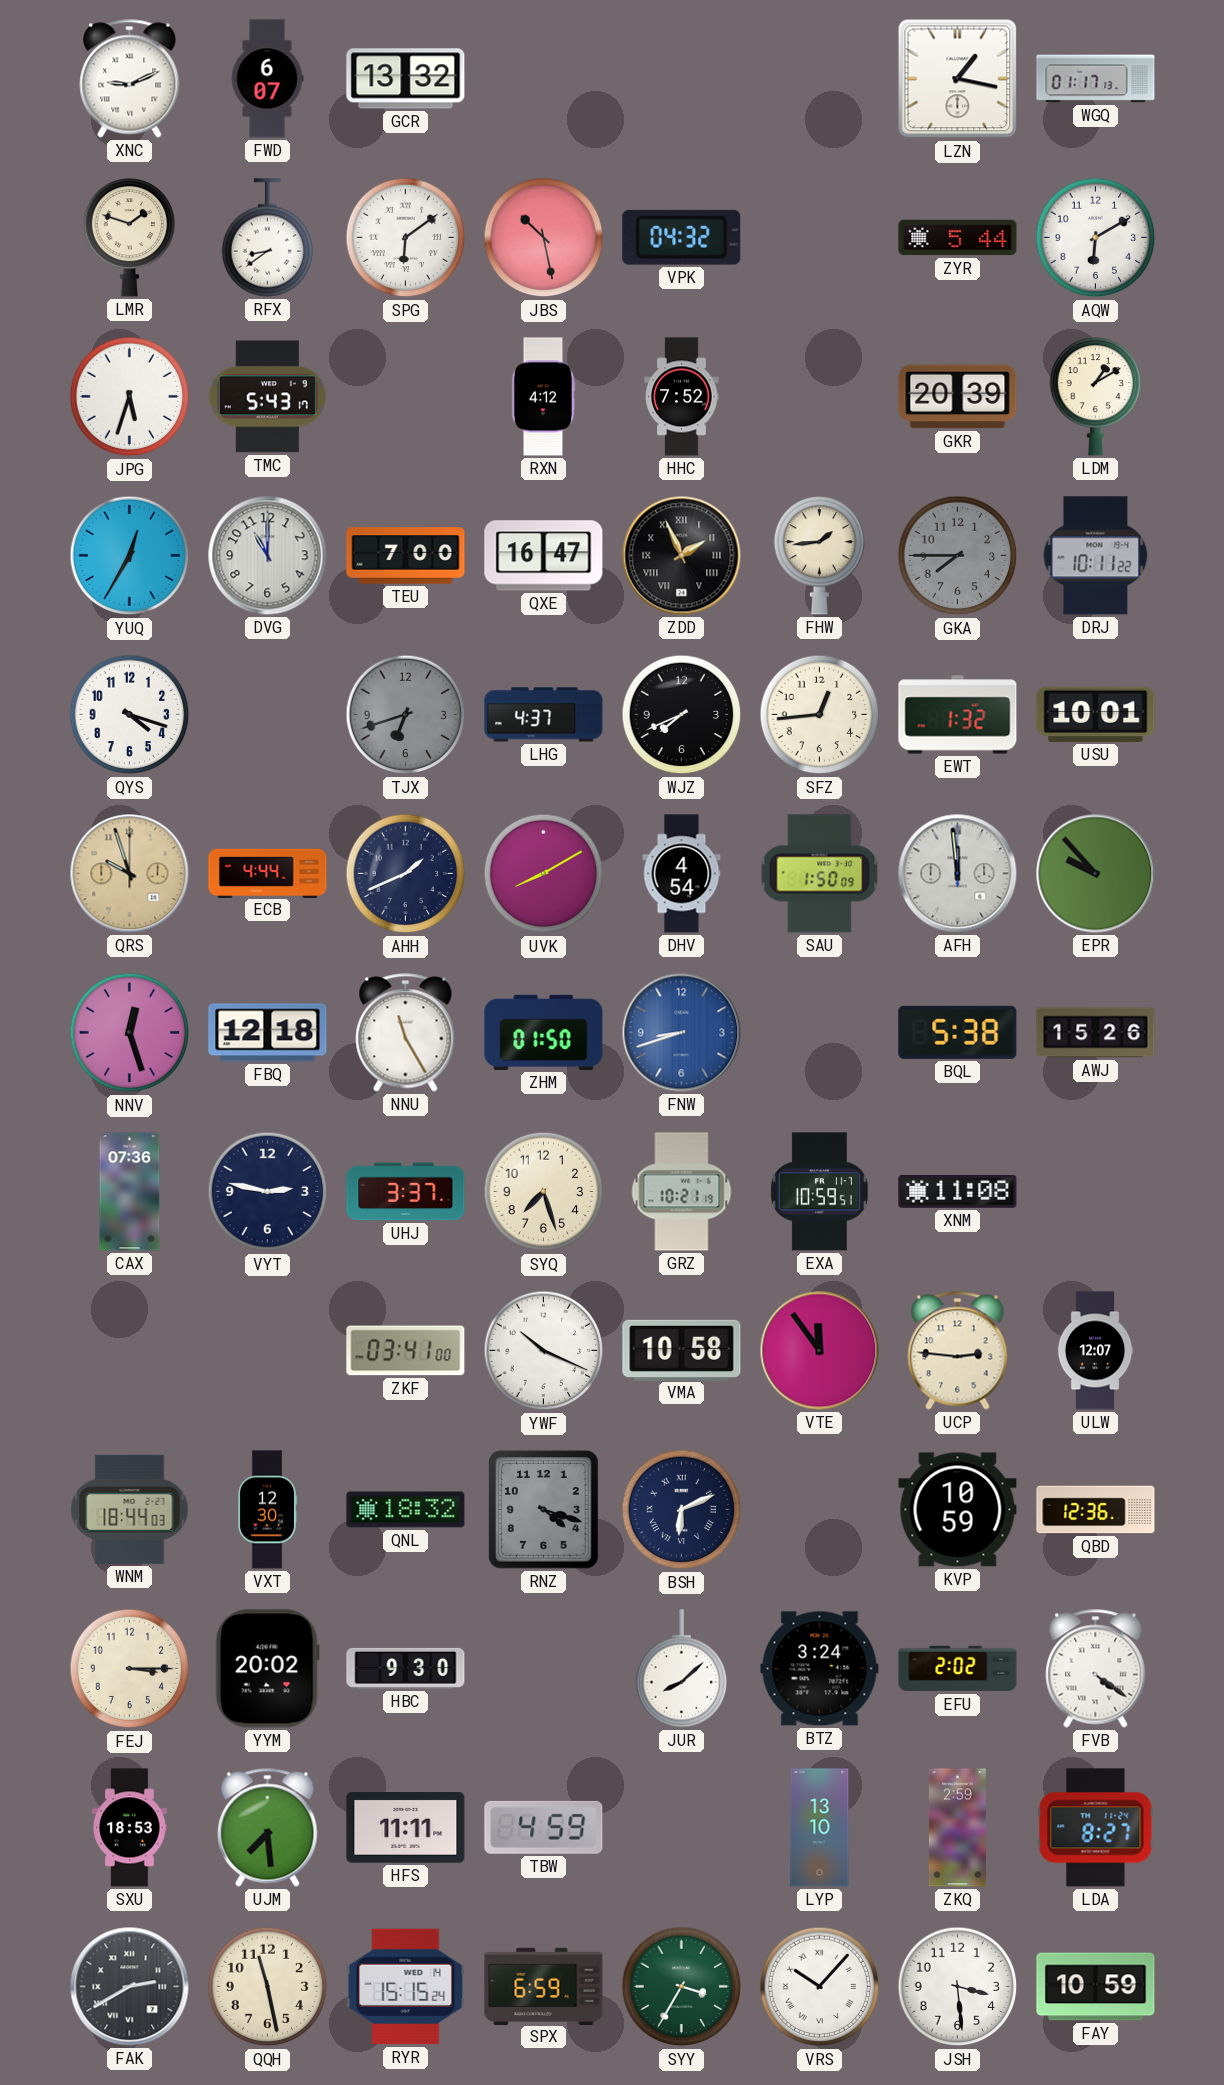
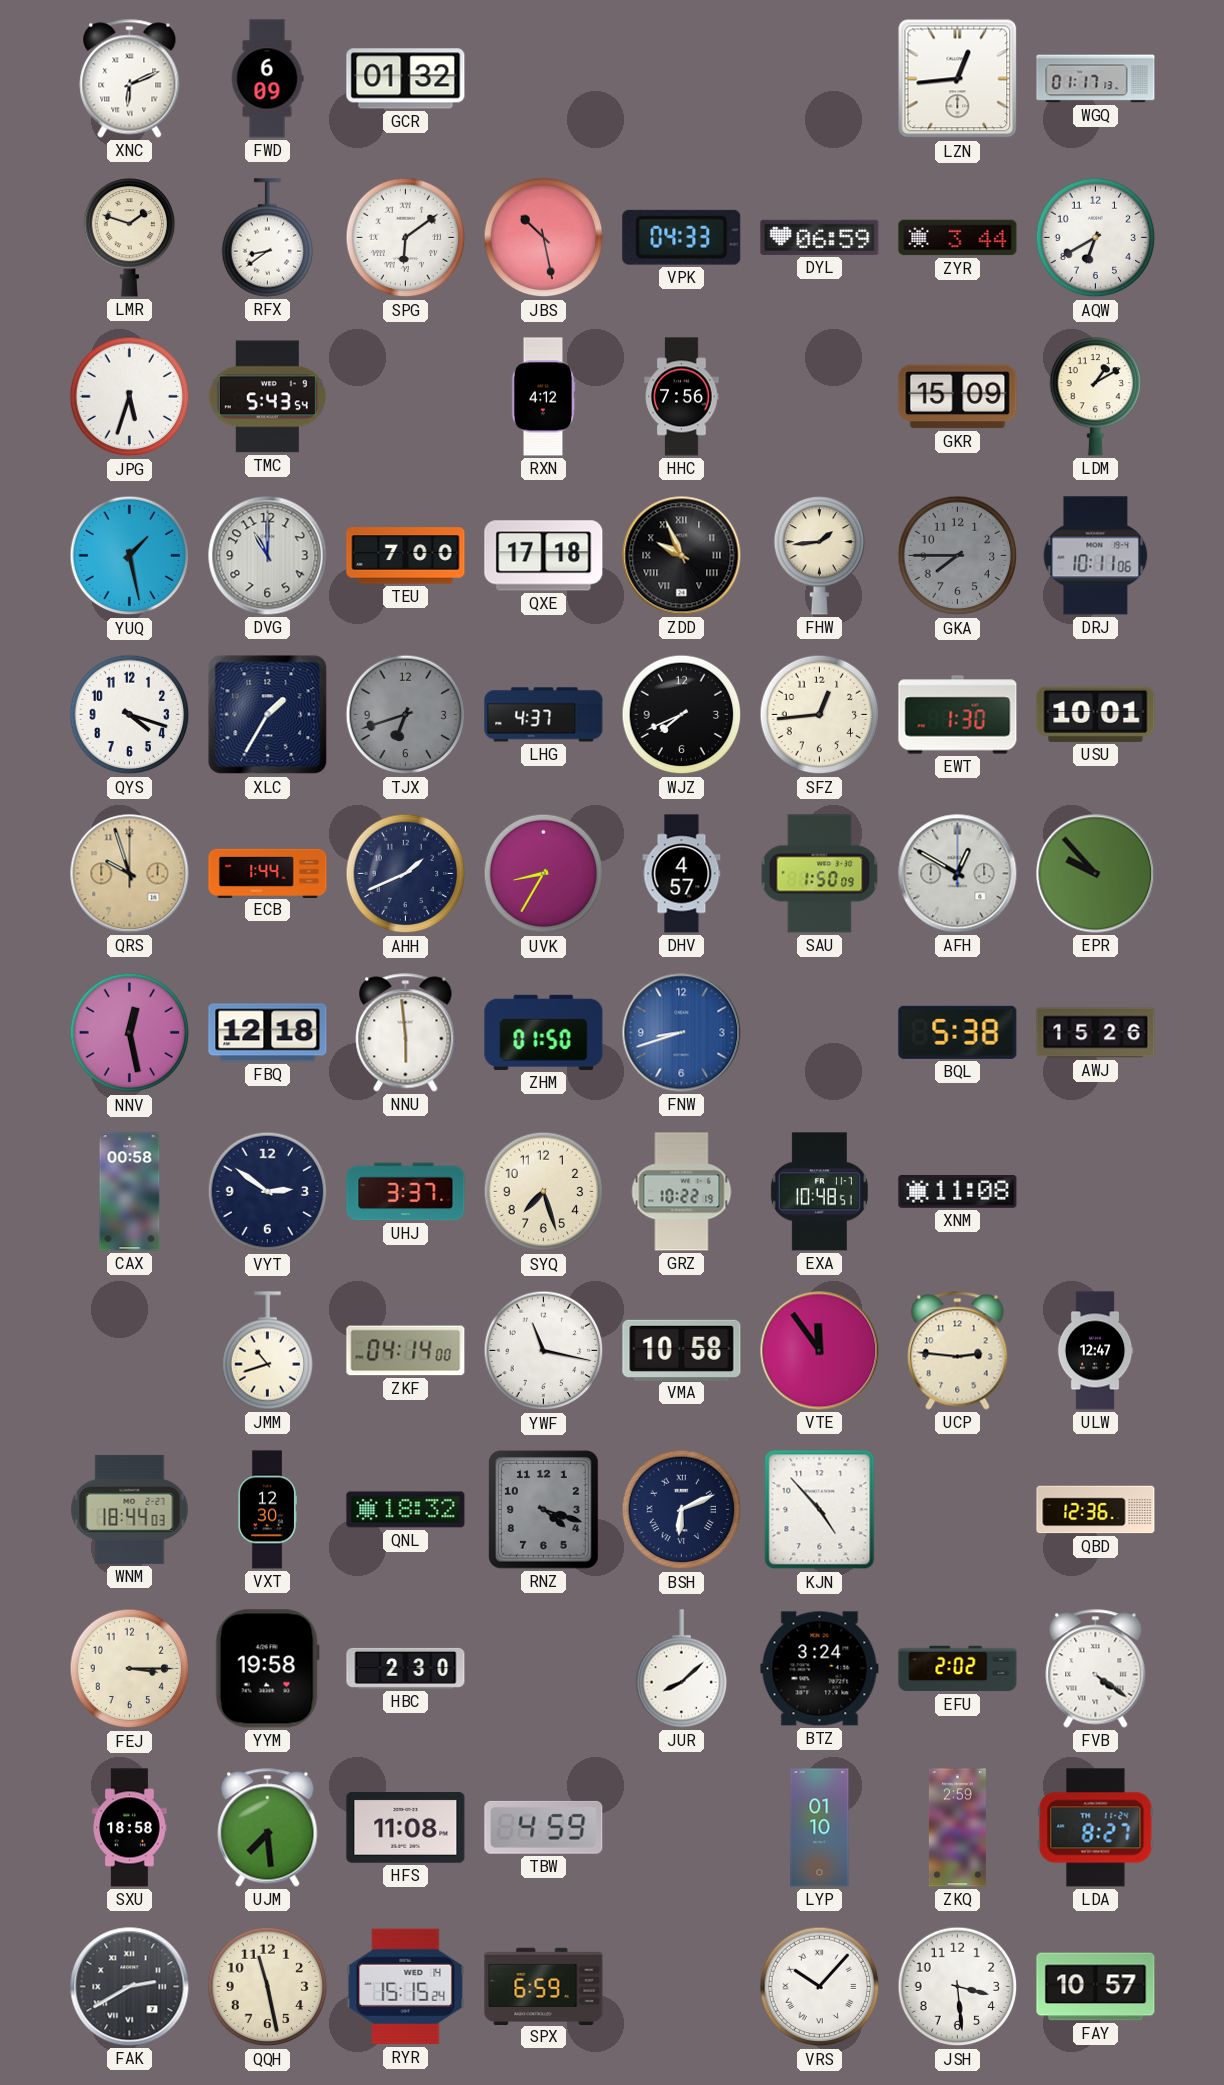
XNC: 9:11 -> 6:11
FWD: 6:07 -> 6:09
GCR: 13:32 -> 01:32
LZN: 1:17 -> 12:44
VPK: 04:32 -> 04:33
DYL: none -> 06:59
ZYR: 5:44 -> 3:44
AQW: 6:10 -> 6:40
TMC: 5:43:17 -> 5:43:54
HHC: 7:52 -> 7:56
GKR: 20:39 -> 15:09
YUQ: 12:35 -> 1:28
QXE: 16:47 -> 17:18
ZDD: 1:56 -> 9:56
DRJ: 10:11:22 -> 10:11:06
XLC: none -> 1:35
EWT: 1:32 -> 1:30
ECB: 4:44 -> 1:44
UVK: 8:10 -> 8:35
DHV: 4:54 -> 4:57
AFH: 11:59 -> 12:50
NNV: 12:27 -> 12:28
NNU: 11:25 -> 5:59
CAX: 07:36 -> 00:58
VYT: 2:47 -> 2:51
GRZ: 10:21 -> 10:22
EXA: 10:59 -> 10:48
JMM: none -> 10:42
ZKF: 03:41 -> 04:14
YWF: 10:19 -> 11:17
ULW: 12:07 -> 12:47
KJN: none -> 4:53
KVP: 10:59 -> none
YYM: 20:02 -> 19:58
HBC: 9:30 -> 2:30
SXU: 18:53 -> 18:58
HFS: 11:11 -> 11:08
LYP: 13:10 -> 01:10
SYY: 3:35 -> none
FAY: 10:59 -> 10:57
